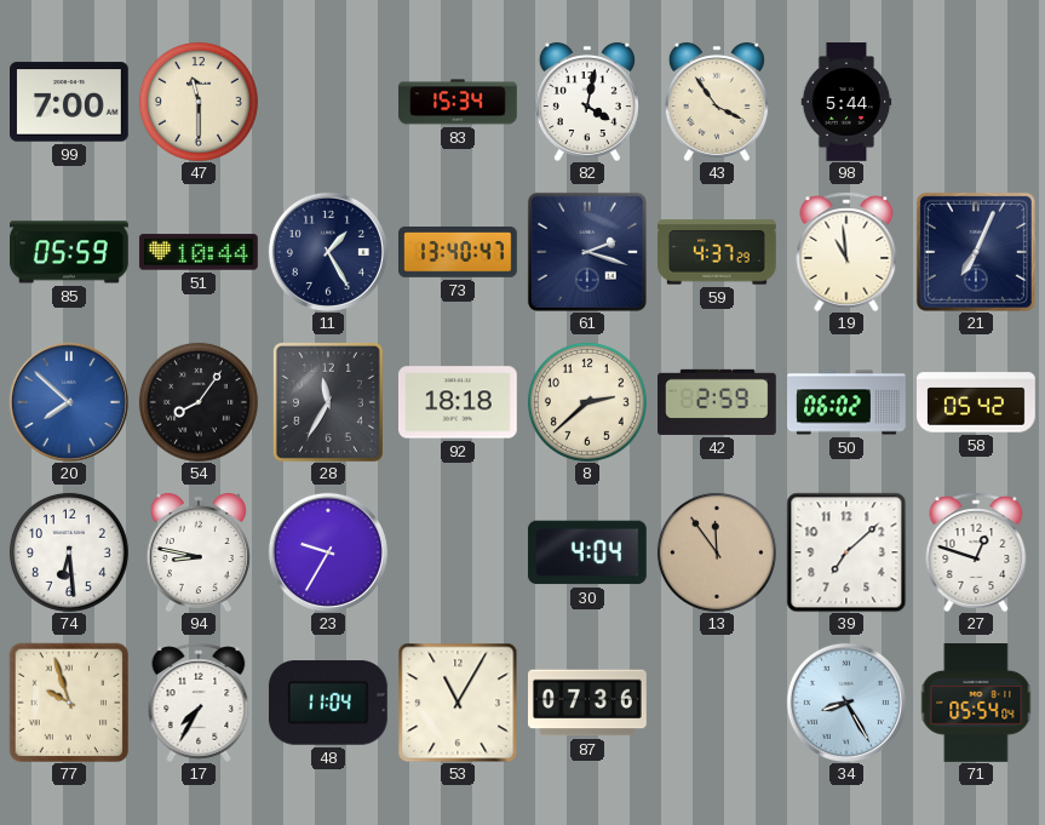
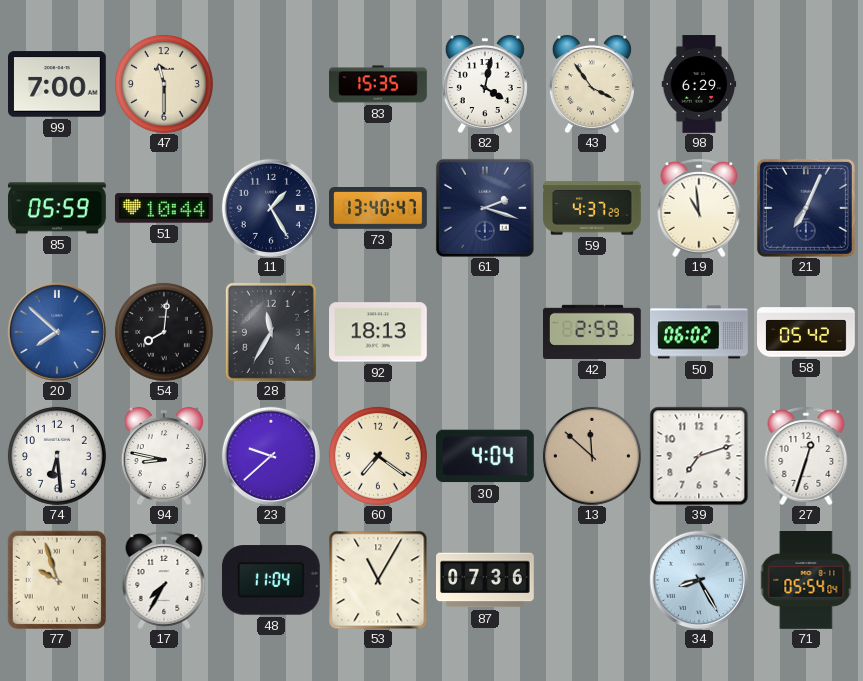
83: 15:34 -> 15:35
98: 5:44 -> 6:29
54: 8:06 -> 8:01
92: 18:18 -> 18:13
8: 2:38 -> none
23: 9:35 -> 9:38
60: none -> 7:21
13: 11:54 -> 11:52
39: 7:08 -> 7:12
27: 12:48 -> 12:33
